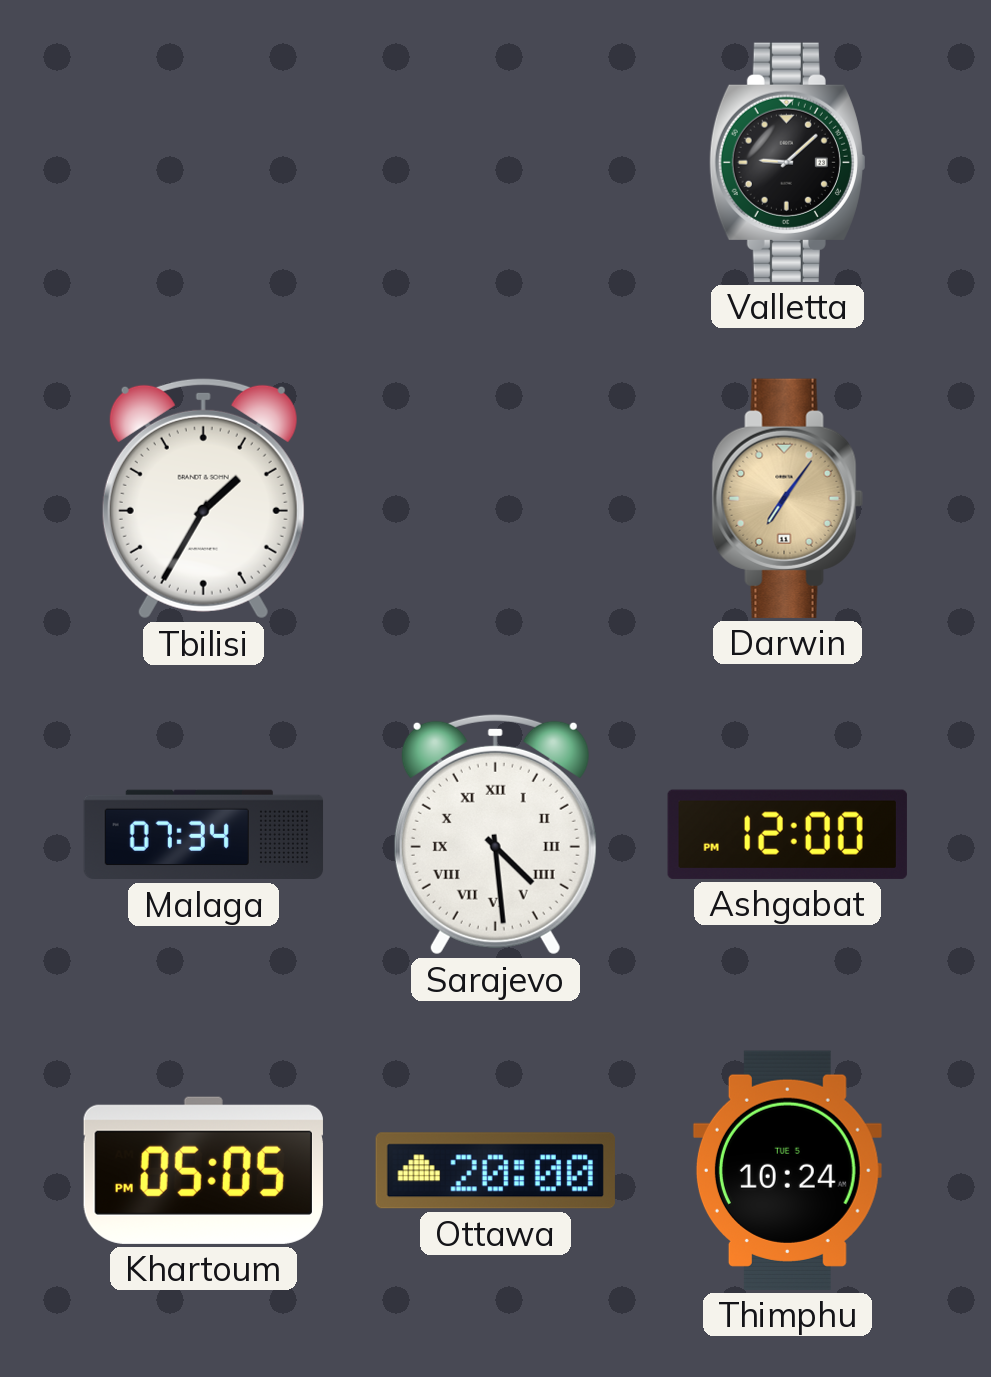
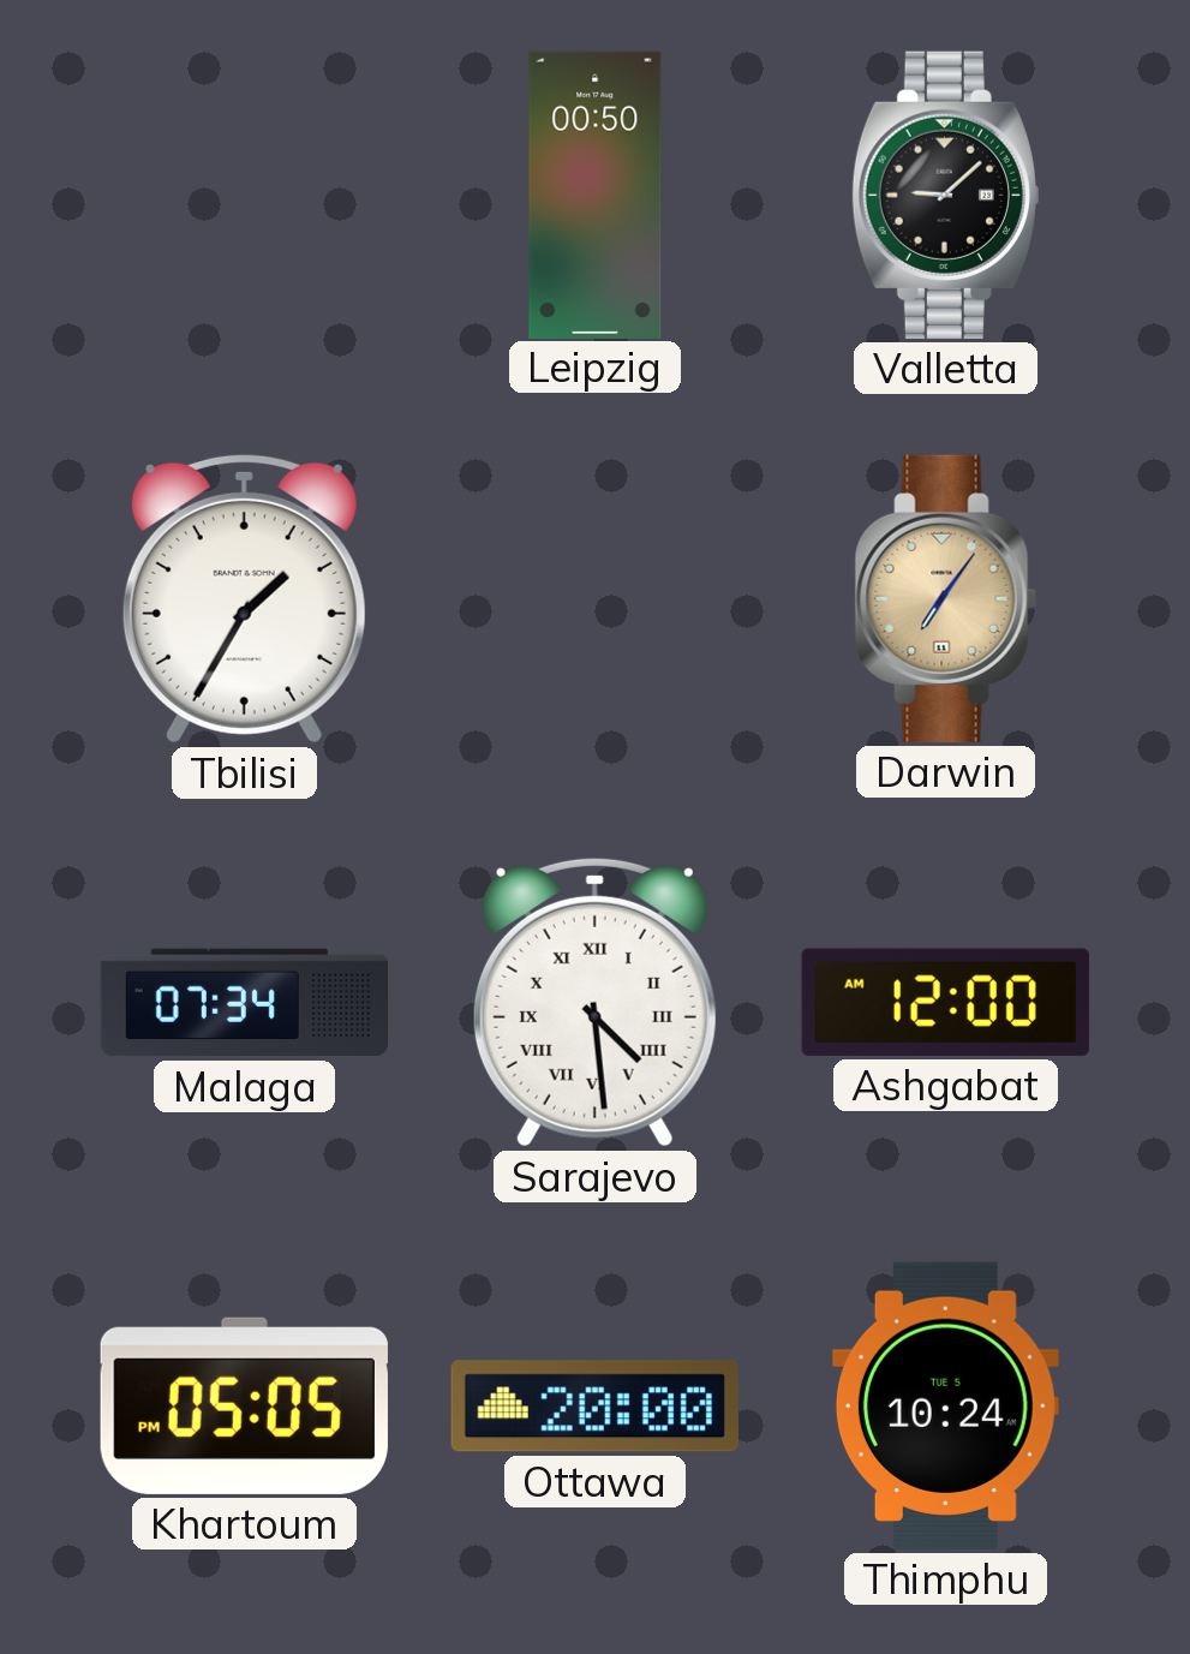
Leipzig: none -> 00:50
Ashgabat: 12:00 PM -> 12:00 AM
